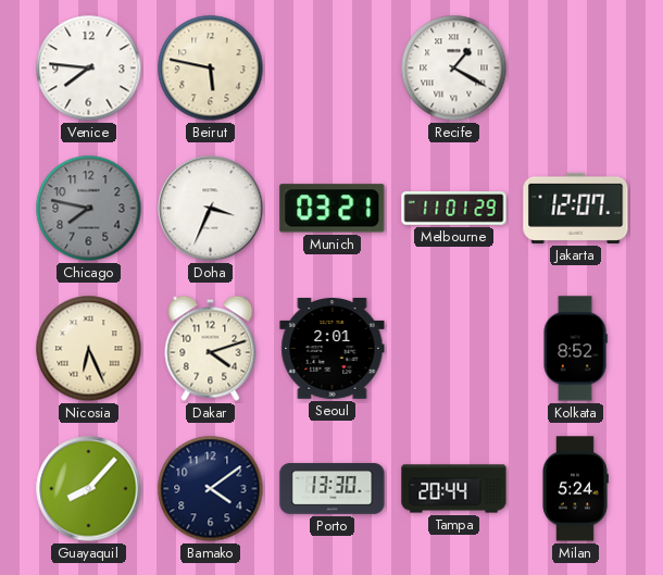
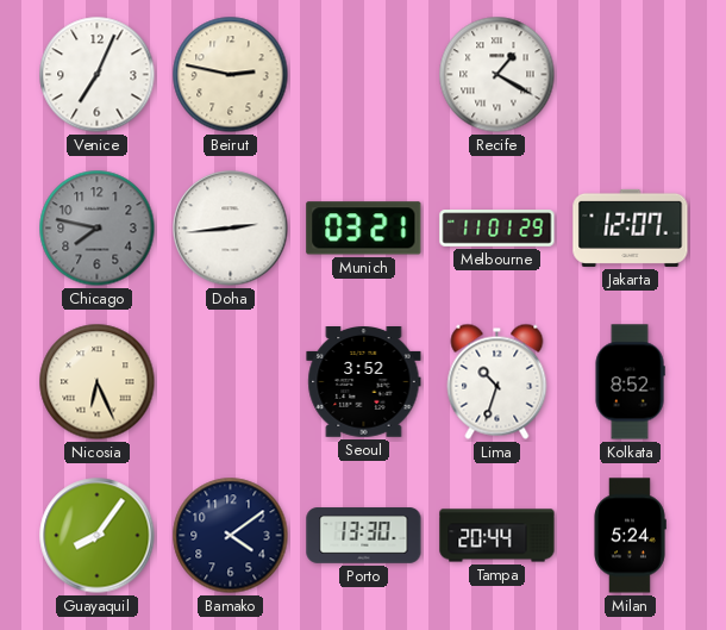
Venice: 7:46 -> 7:04
Beirut: 5:47 -> 2:47
Doha: 3:34 -> 2:44
Dakar: 4:12 -> none
Seoul: 2:01 -> 3:52
Lima: none -> 10:33
Guayaquil: 8:07 -> 8:06
